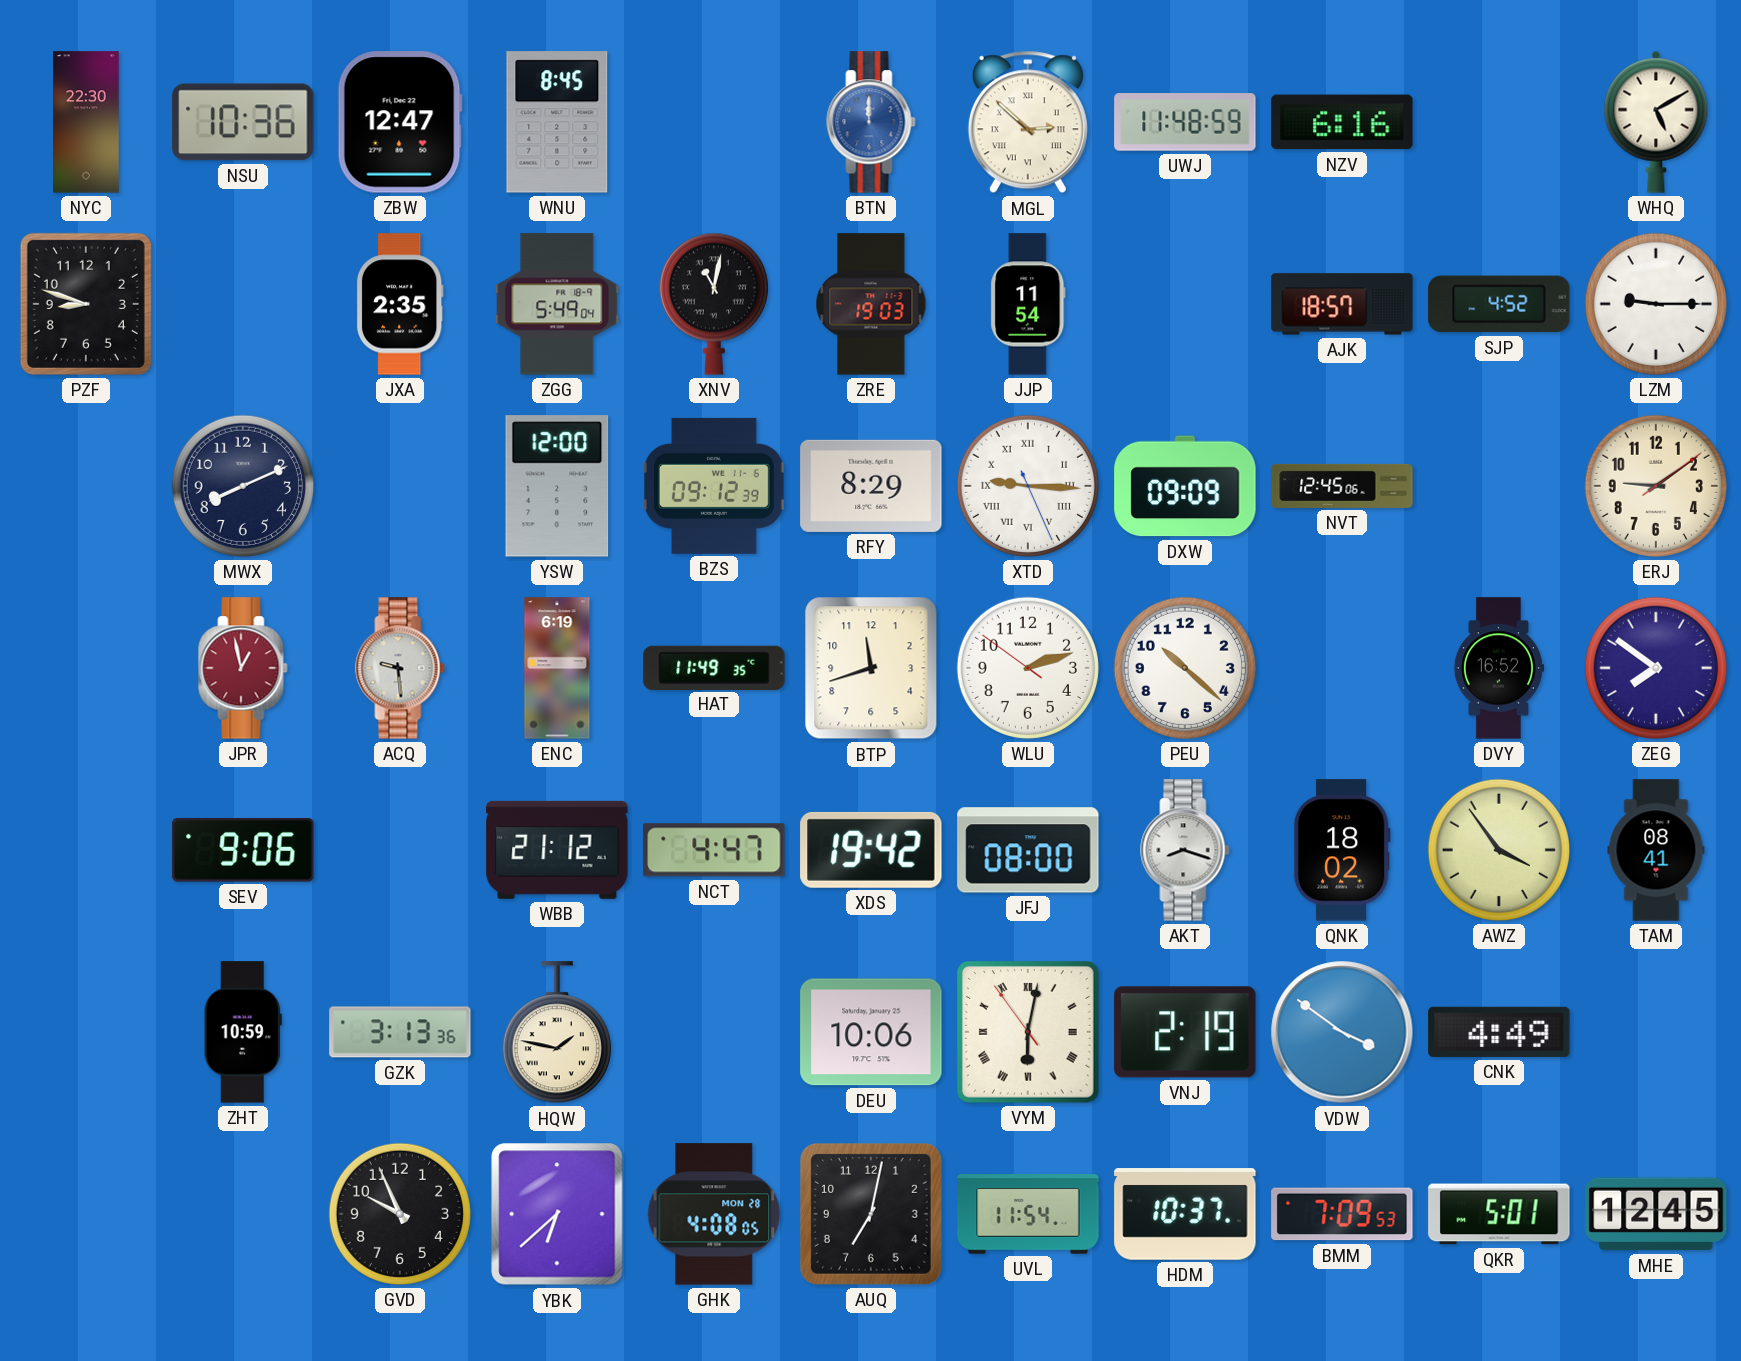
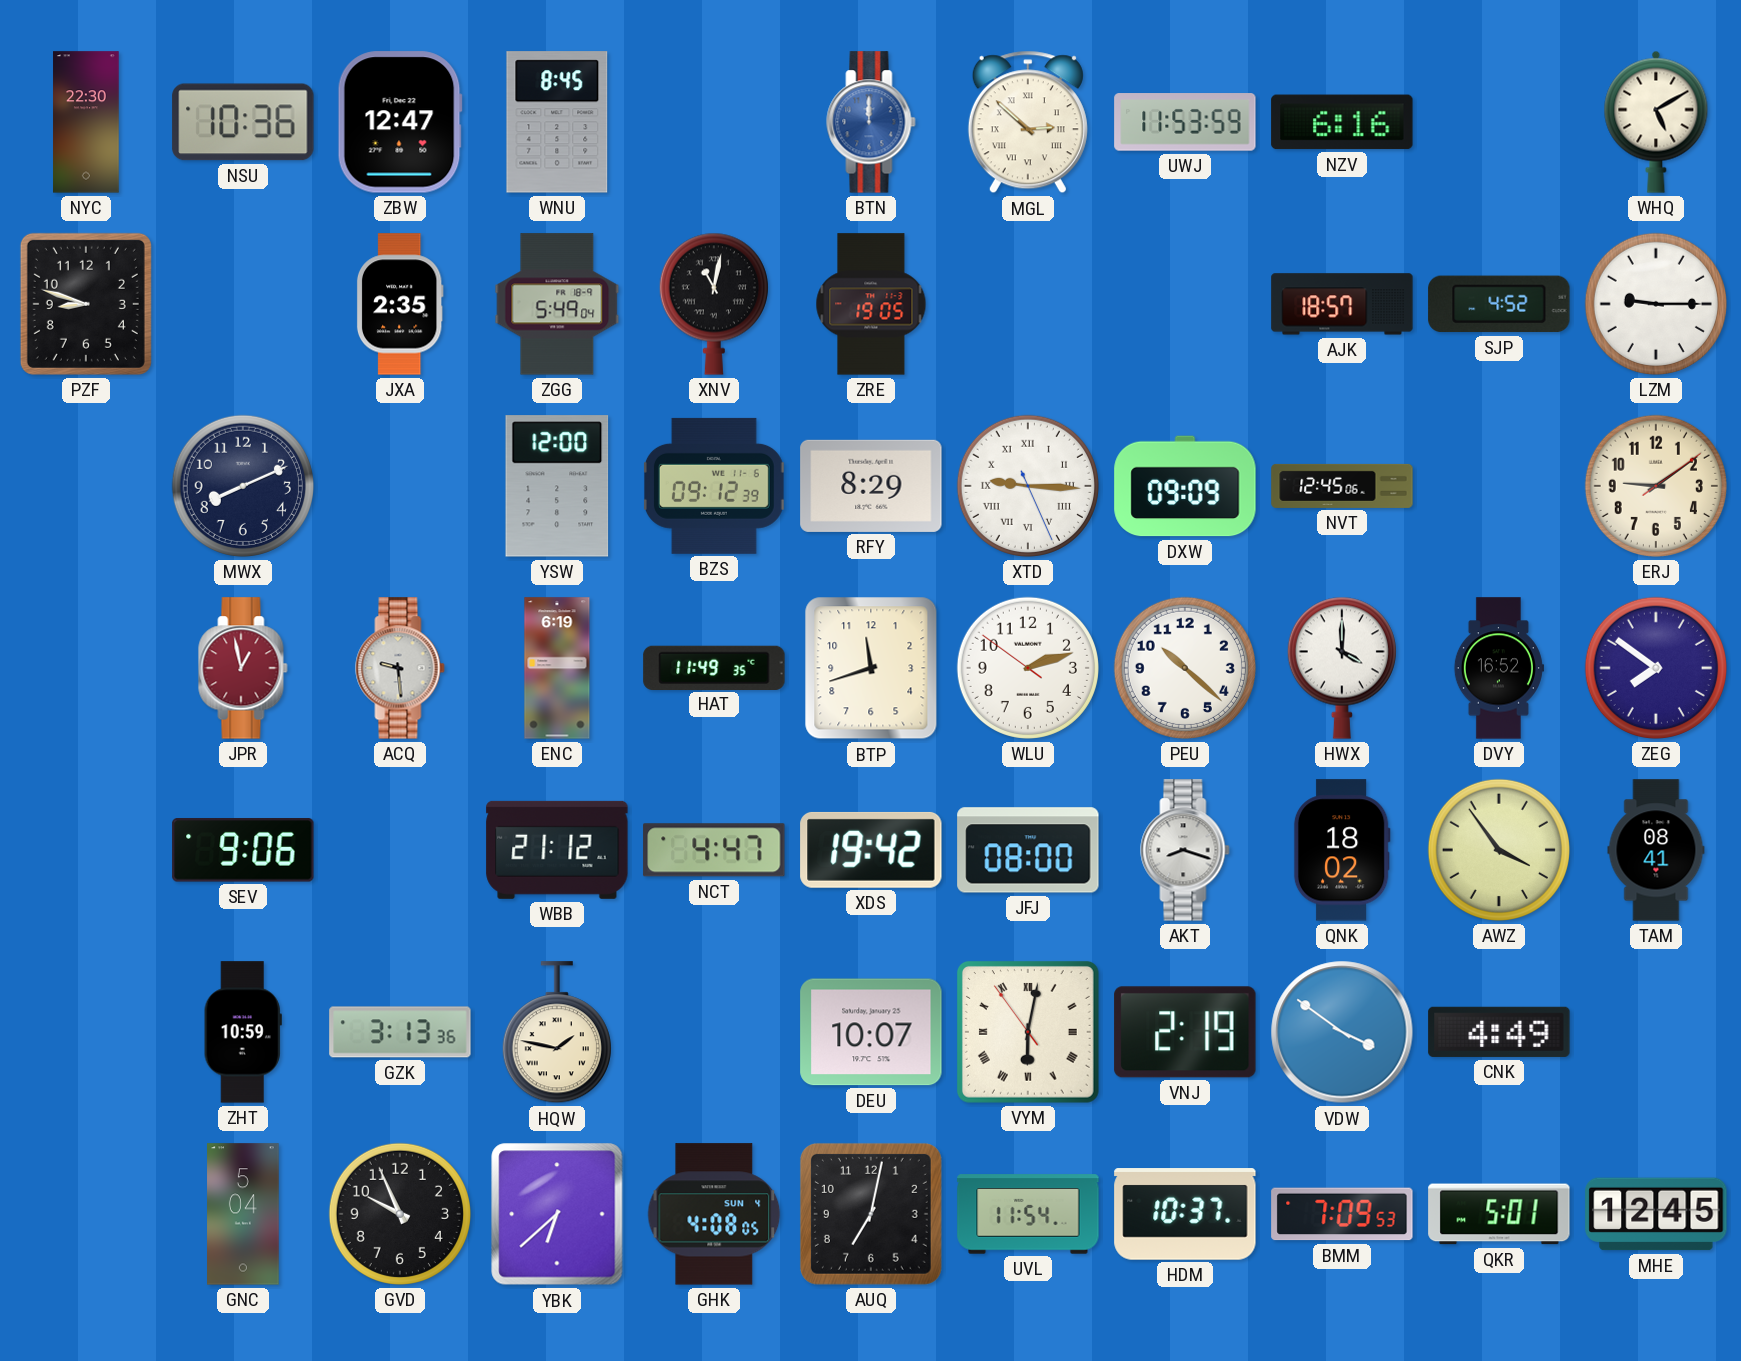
UWJ: 11:48 -> 11:53
ZRE: 19:03 -> 19:05
JJP: 11:54 -> none
HWX: none -> 4:00
DEU: 10:06 -> 10:07
GNC: none -> 5:04
GHK date: MON 28 -> SUN 4
